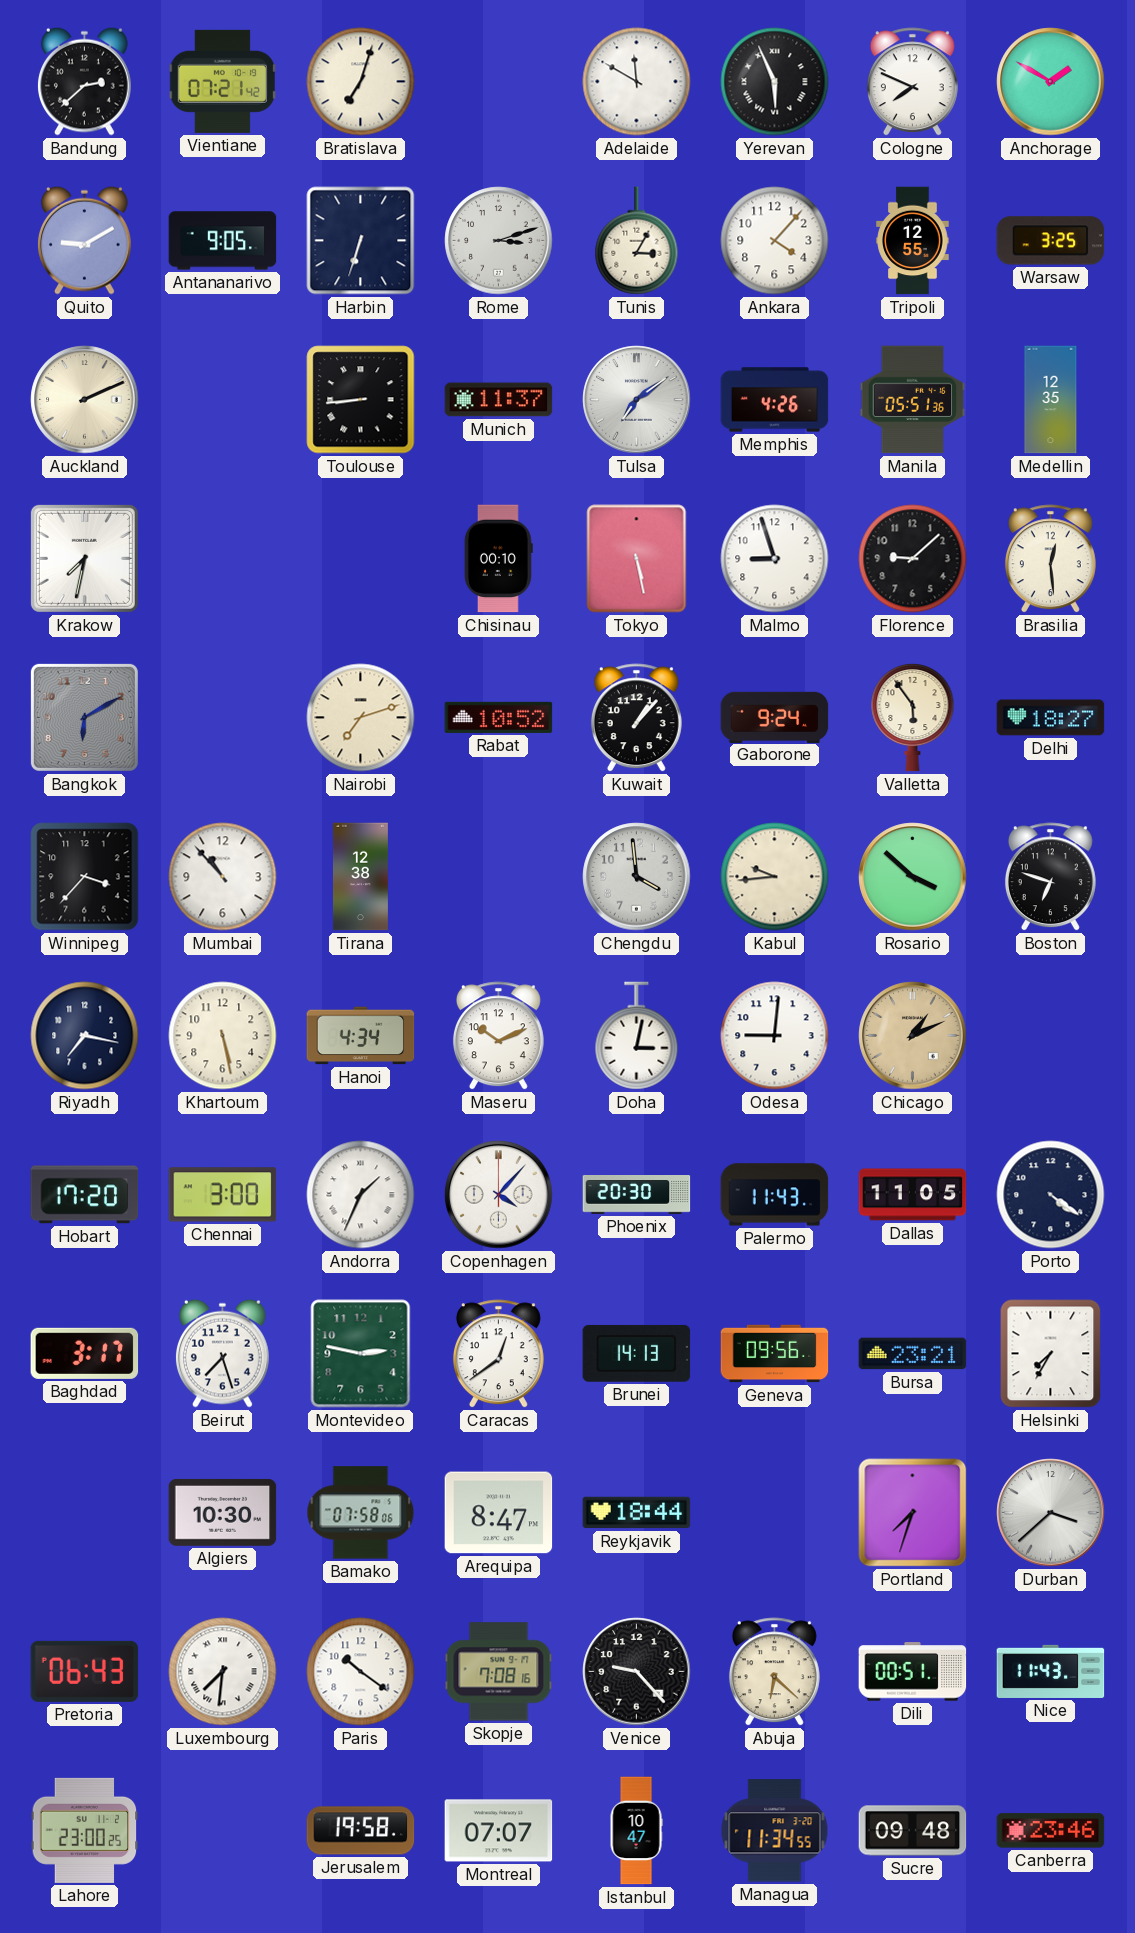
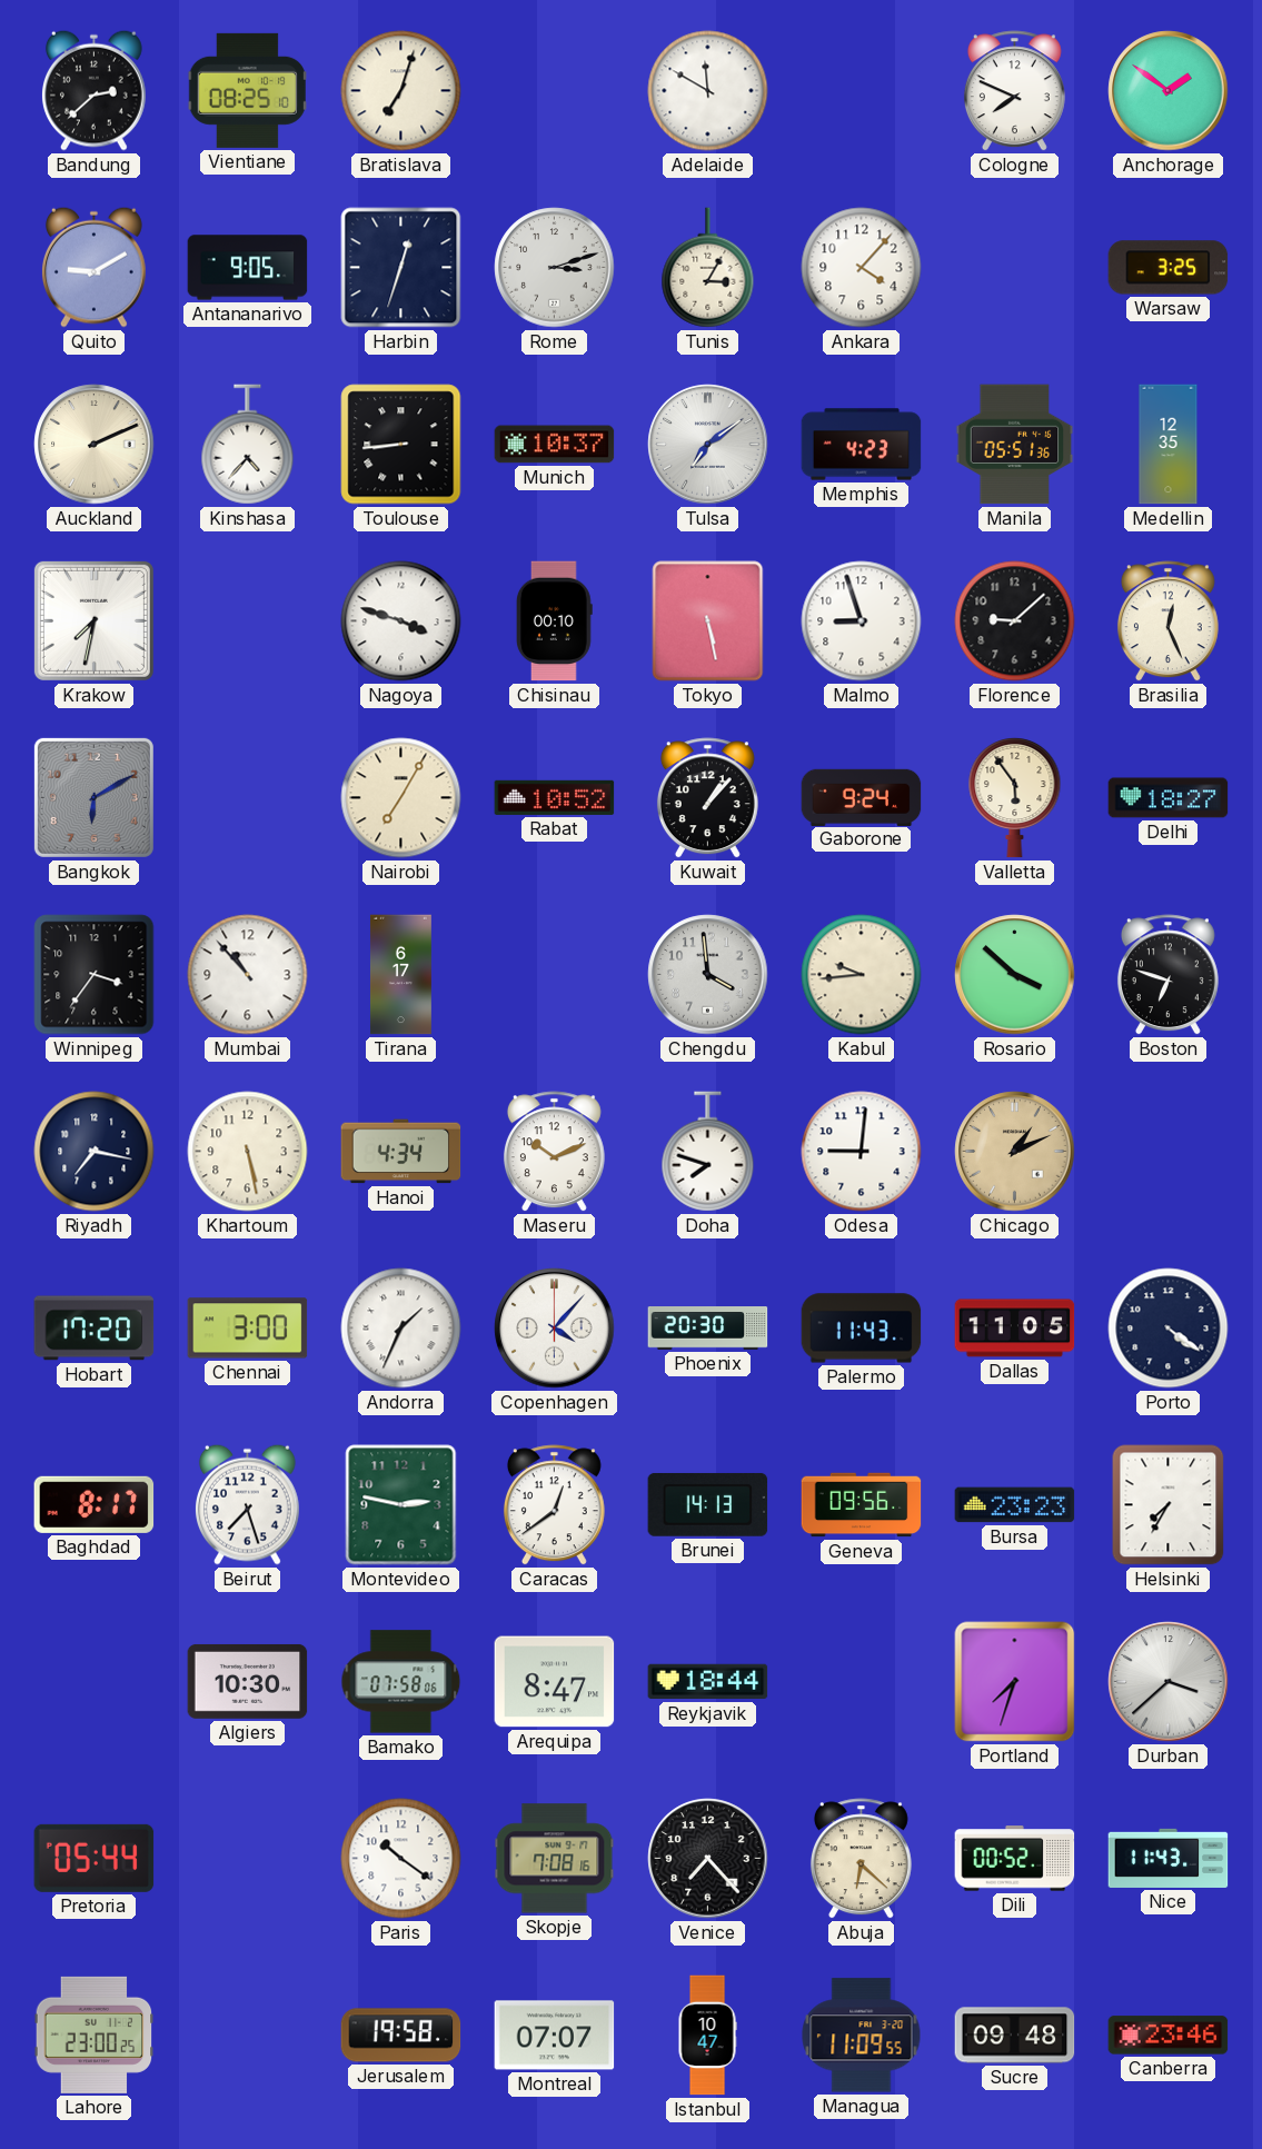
Vientiane: 07:21 -> 08:25
Yerevan: 5:56 -> none
Anchorage: 1:50 -> 1:51
Harbin: 6:33 -> 12:33
Tripoli: 12:55 -> none
Kinshasa: none -> 4:37
Munich: 11:37 -> 10:37
Memphis: 4:26 -> 4:23
Nagoya: none -> 3:48
Brasilia: 12:29 -> 12:26
Nairobi: 7:12 -> 7:05
Winnipeg: 3:37 -> 3:36
Tirana: 12:38 -> 6:17
Doha: 3:02 -> 7:48
Baghdad: 3:17 -> 8:17
Bursa: 23:21 -> 23:23
Pretoria: 06:43 -> 05:44
Luxembourg: 7:31 -> none
Venice: 9:23 -> 7:23
Dili: 00:51 -> 00:52
Managua: 11:34 -> 11:09
